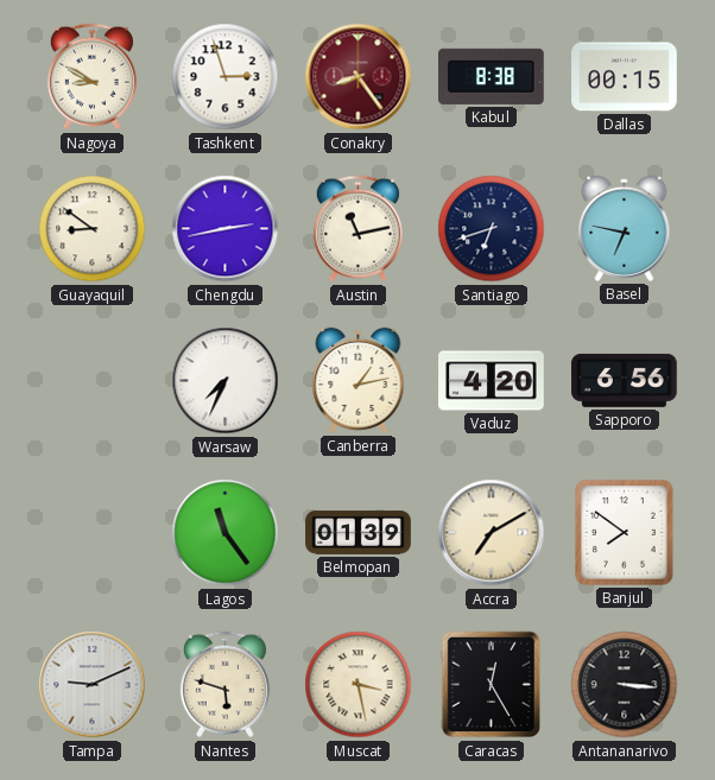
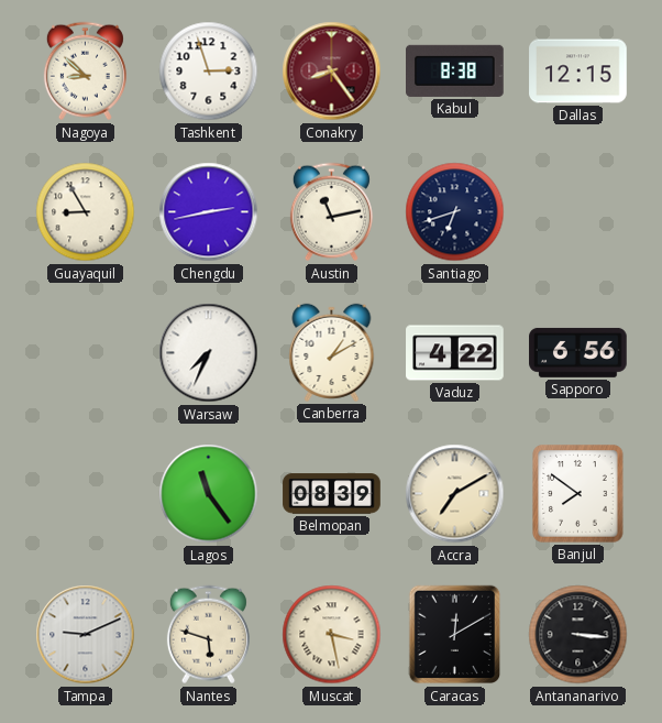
Nagoya: 8:50 -> 8:52
Dallas: 00:15 -> 12:15
Guayaquil: 8:51 -> 8:55
Basel: 6:47 -> none
Canberra: 1:13 -> 1:10
Vaduz: 4:20 -> 4:22
Belmopan: 01:39 -> 08:39
Caracas: 12:25 -> 12:10
